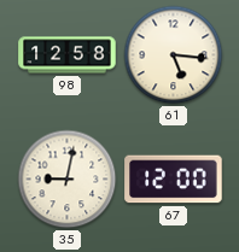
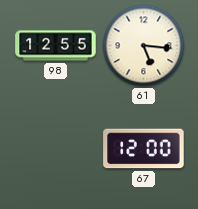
98: 12:58 -> 12:55
35: 9:02 -> none
